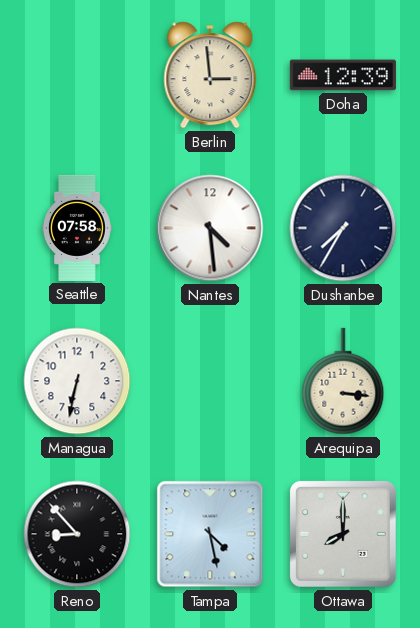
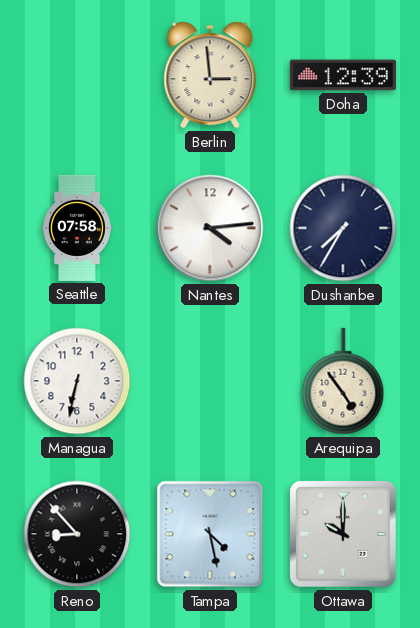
Nantes: 4:29 -> 4:14
Arequipa: 3:16 -> 4:54
Ottawa: 8:00 -> 10:00
